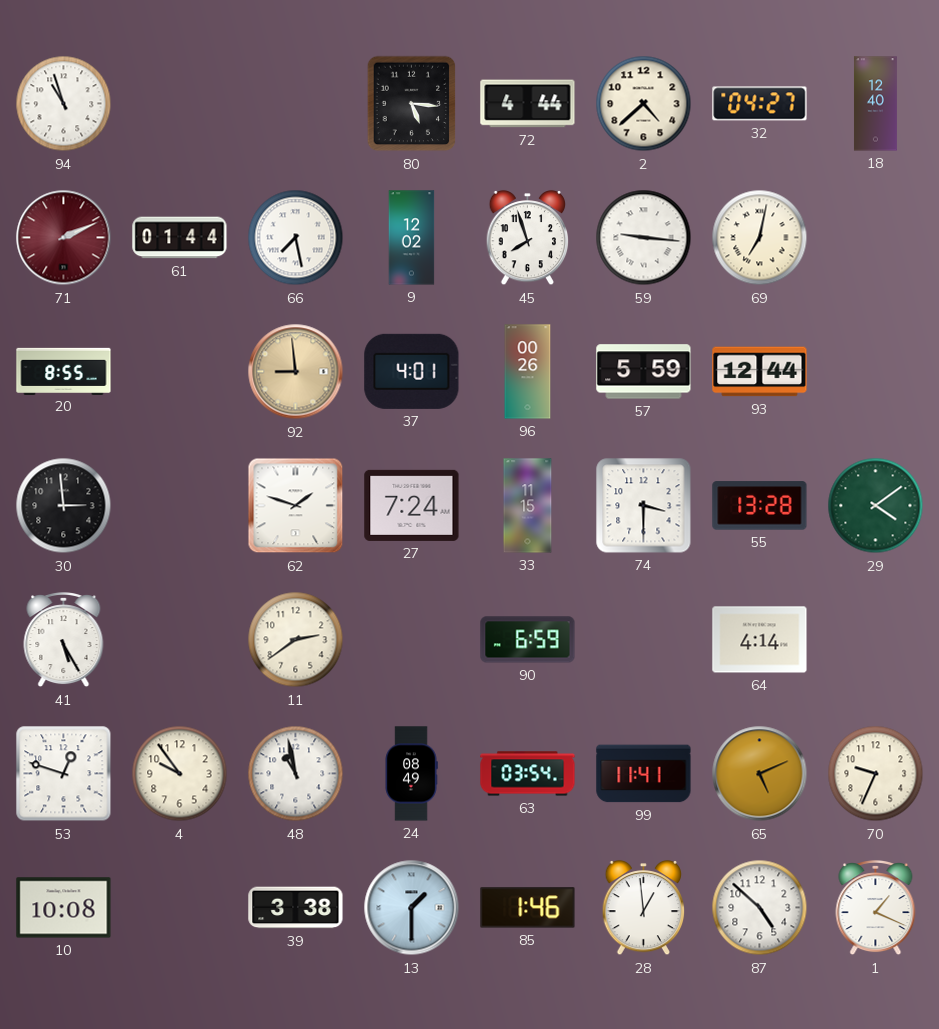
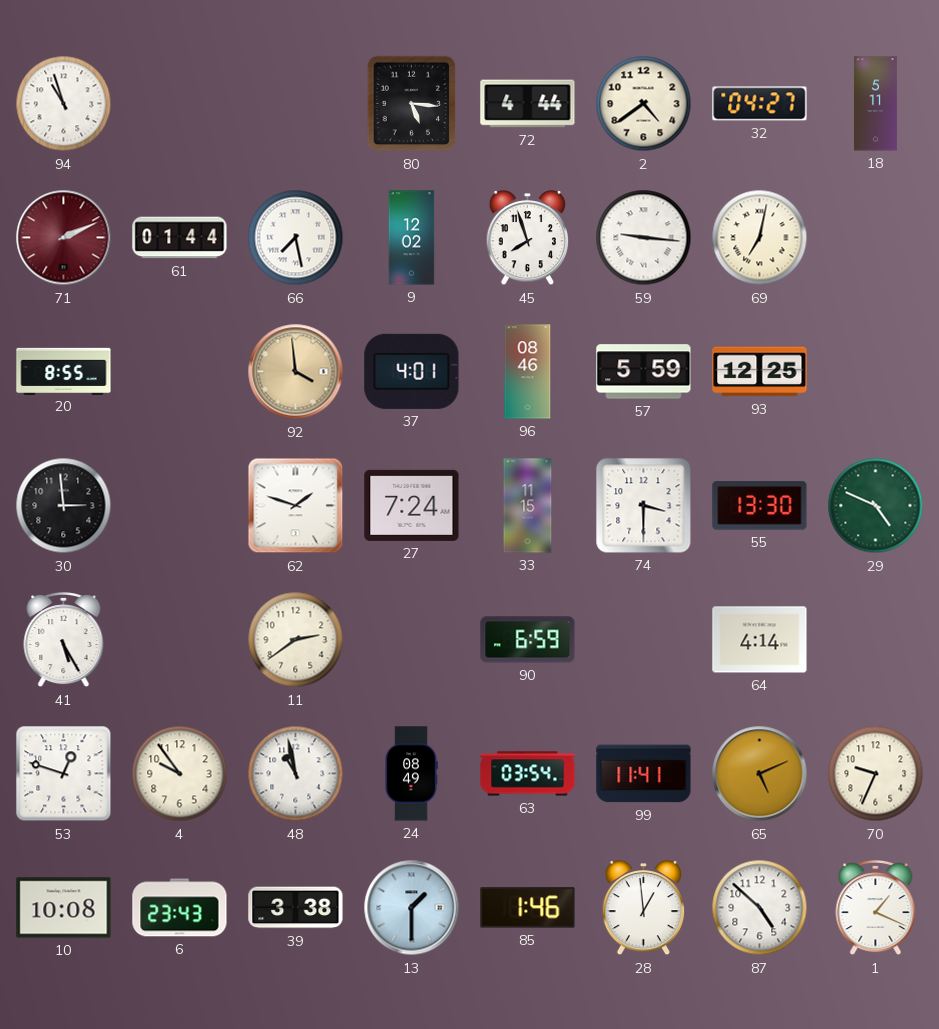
2: 4:38 -> 4:39
18: 12:40 -> 5:11
92: 8:59 -> 3:59
96: 00:26 -> 08:46
93: 12:44 -> 12:25
55: 13:28 -> 13:30
29: 4:09 -> 4:49
6: none -> 23:43
